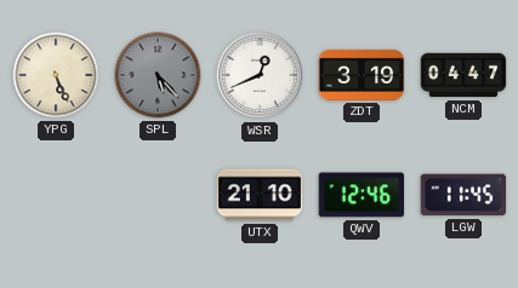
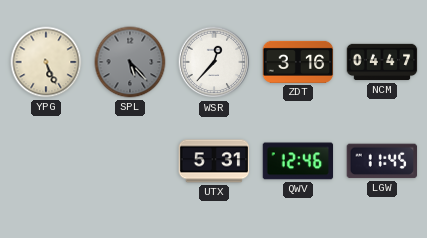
WSR: 12:41 -> 12:37
ZDT: 3:19 -> 3:16
UTX: 21:10 -> 5:31
